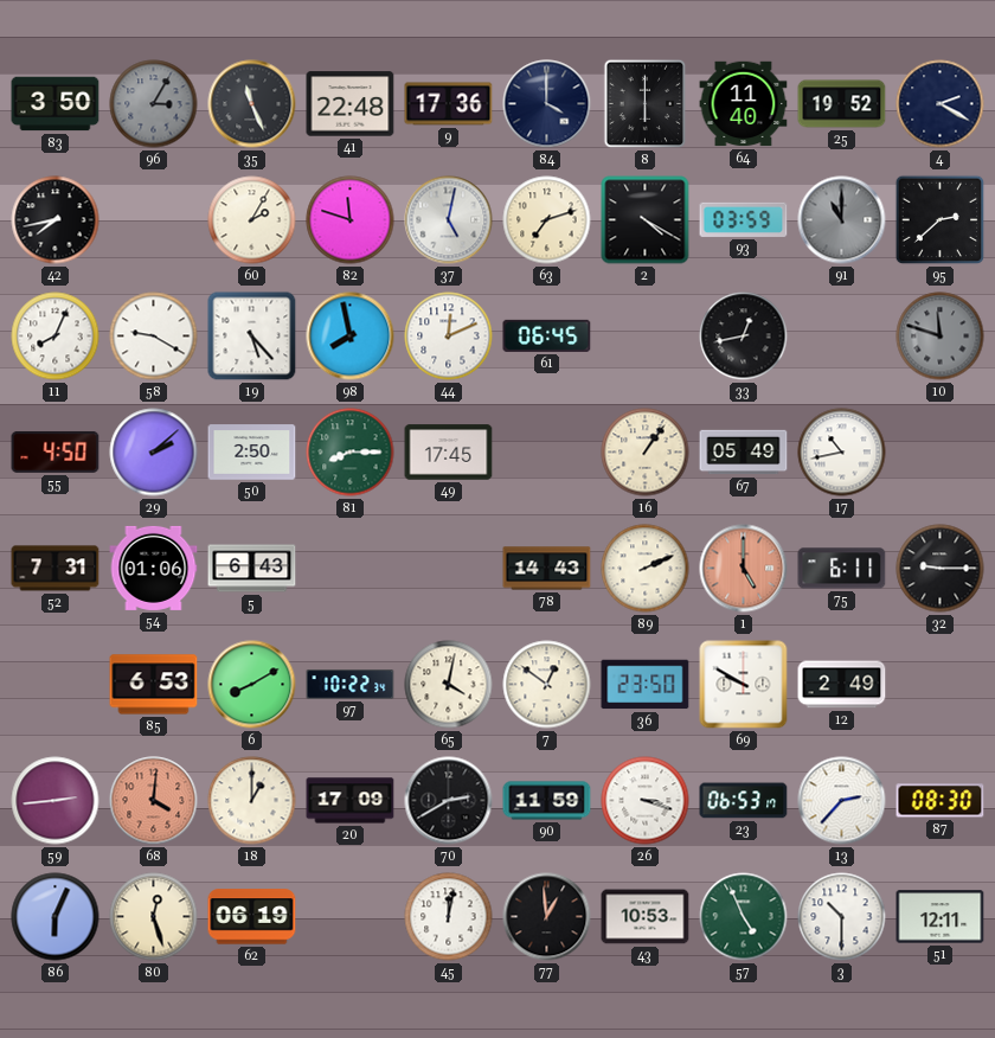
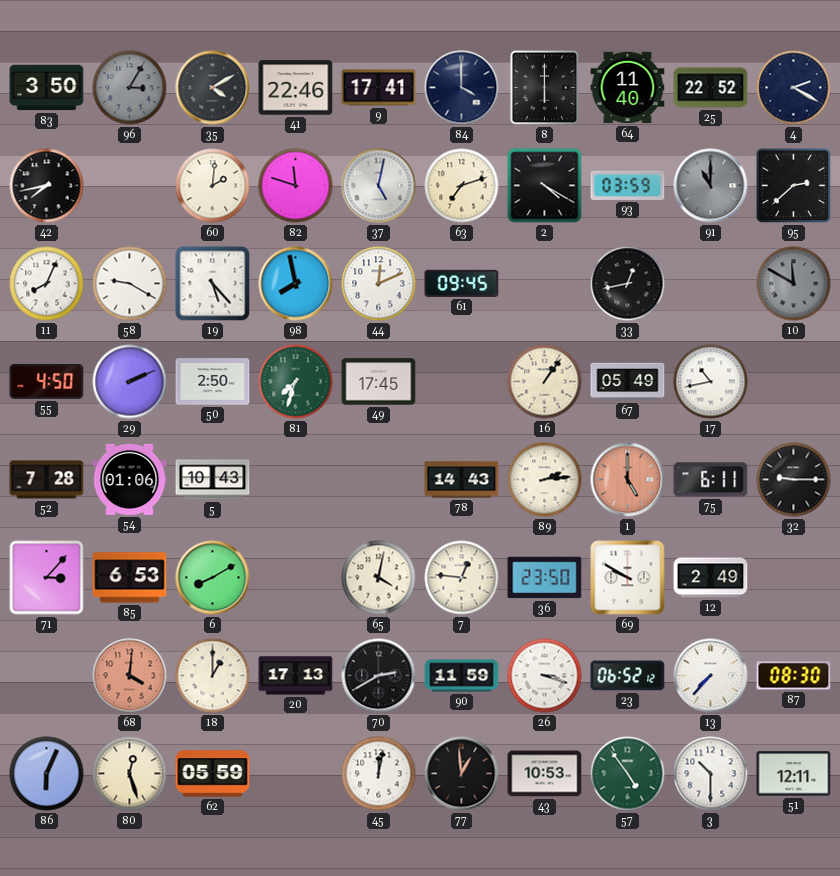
35: 11:26 -> 4:10
41: 22:48 -> 22:46
9: 17:36 -> 17:41
25: 19:52 -> 22:52
60: 2:05 -> 2:01
61: 06:45 -> 09:45
10: 11:48 -> 11:50
29: 2:08 -> 2:11
81: 8:15 -> 7:33
52: 7:31 -> 7:28
5: 6:43 -> 10:43
89: 2:11 -> 2:14
71: none -> 3:07
97: 10:22 -> none
7: 12:51 -> 12:46
59: 2:44 -> none
20: 17:09 -> 17:13
23: 06:53 -> 06:52
13: 2:37 -> 7:37
62: 06:19 -> 05:59
57: 4:56 -> 4:54
